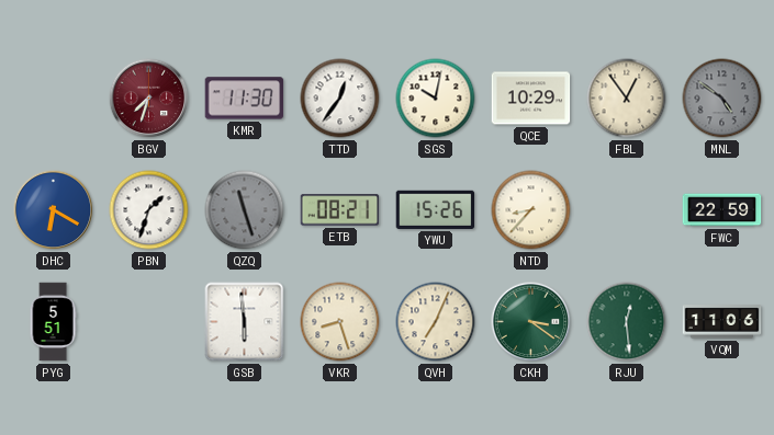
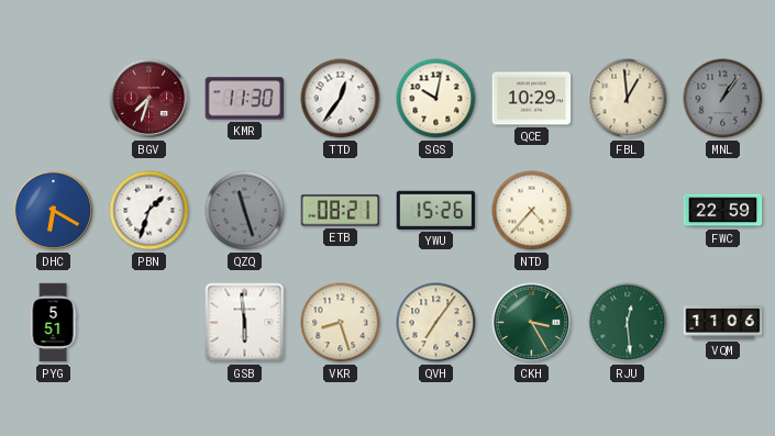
FBL: 12:54 -> 12:59
MNL: 4:51 -> 1:06
NTD: 8:37 -> 4:37
QVH: 7:04 -> 7:06
CKH: 3:21 -> 3:25
